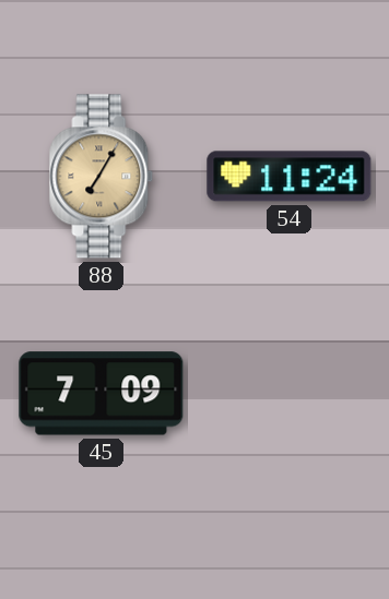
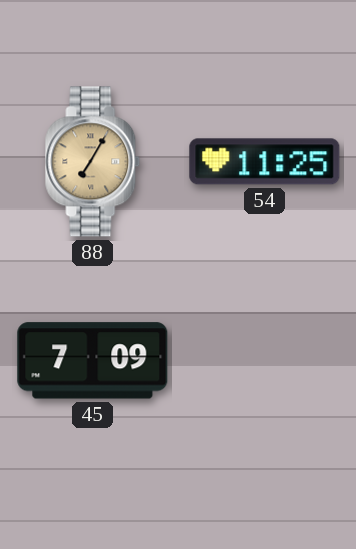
54: 11:24 -> 11:25
